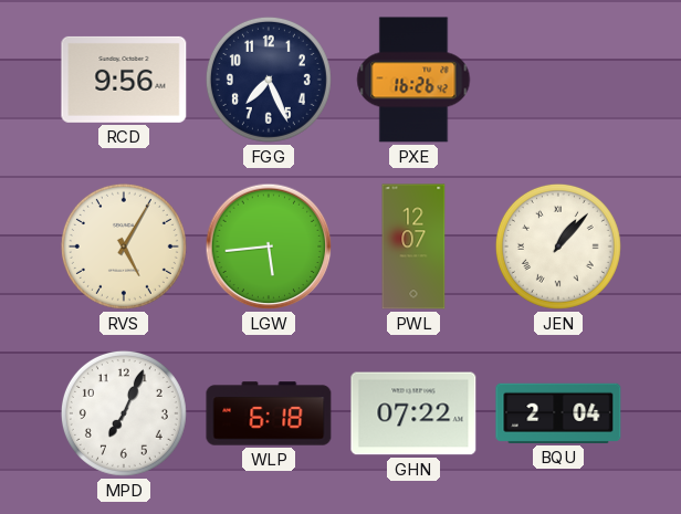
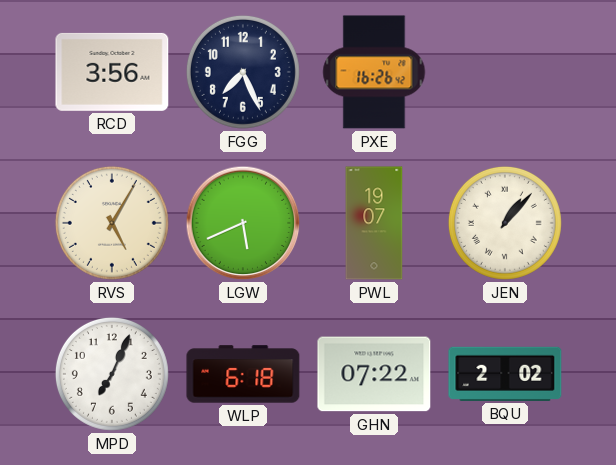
RCD: 9:56 -> 3:56
LGW: 5:44 -> 5:41
PWL: 12:07 -> 19:07
BQU: 2:04 -> 2:02
